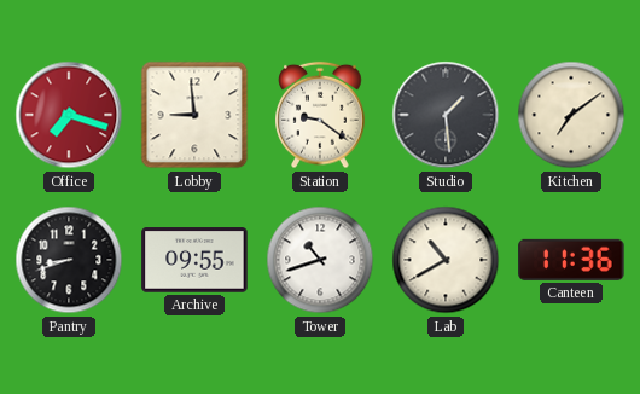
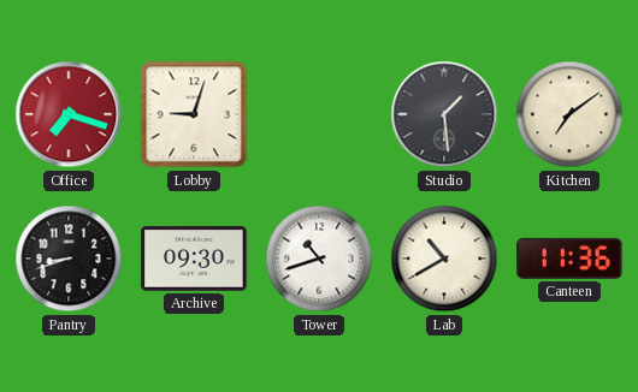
Lobby: 8:59 -> 9:03
Station: 9:21 -> none
Archive: 09:55 -> 09:30
